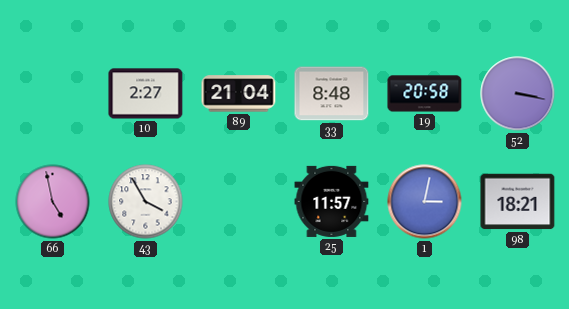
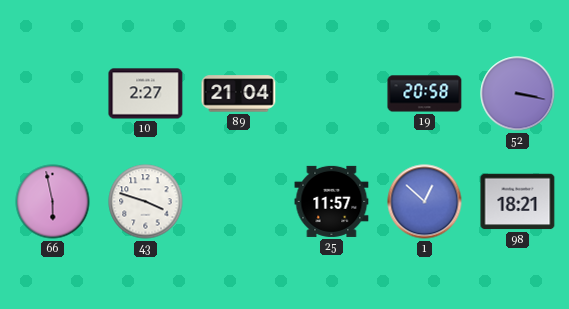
33: 8:48 -> none
66: 4:58 -> 5:58
43: 3:55 -> 3:48
1: 3:02 -> 12:52
